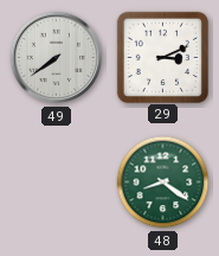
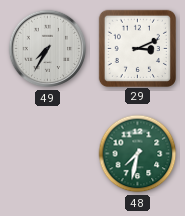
49: 7:39 -> 7:35
48: 8:21 -> 7:32
